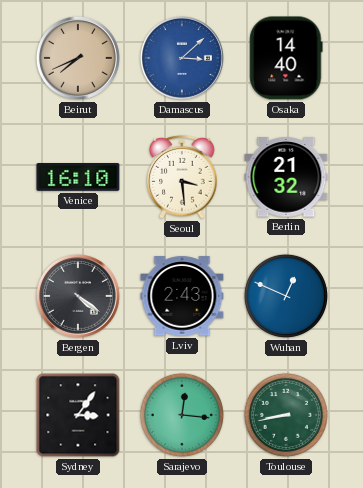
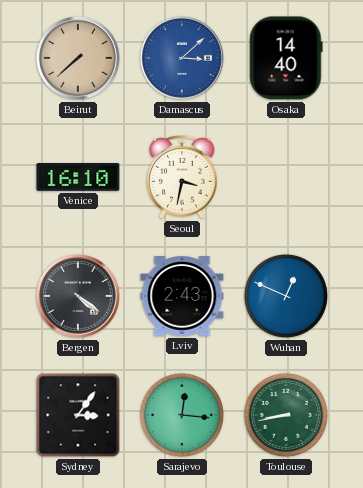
Beirut: 7:41 -> 7:38
Seoul: 3:29 -> 3:32
Berlin: 21:32 -> none
